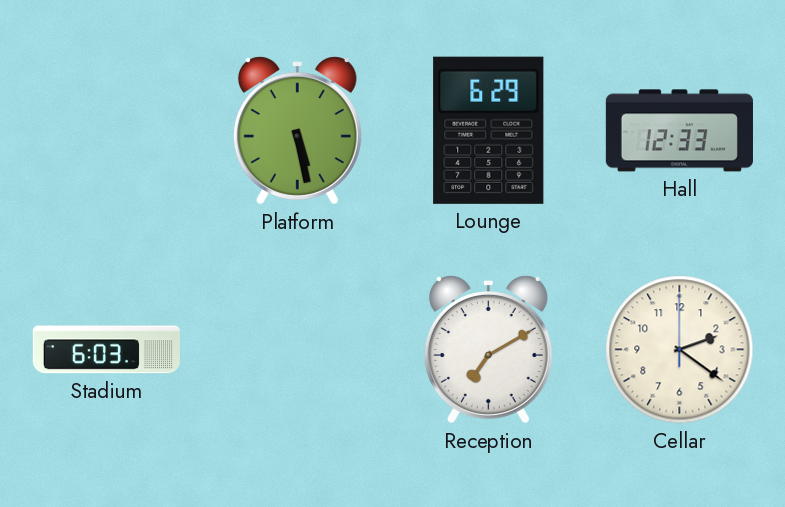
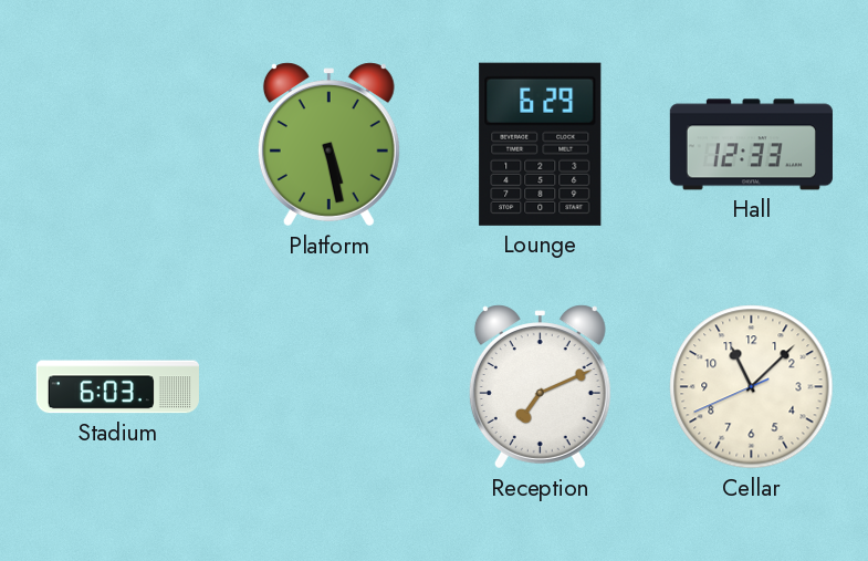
Reception: 7:10 -> 7:11
Cellar: 2:21 -> 11:07
